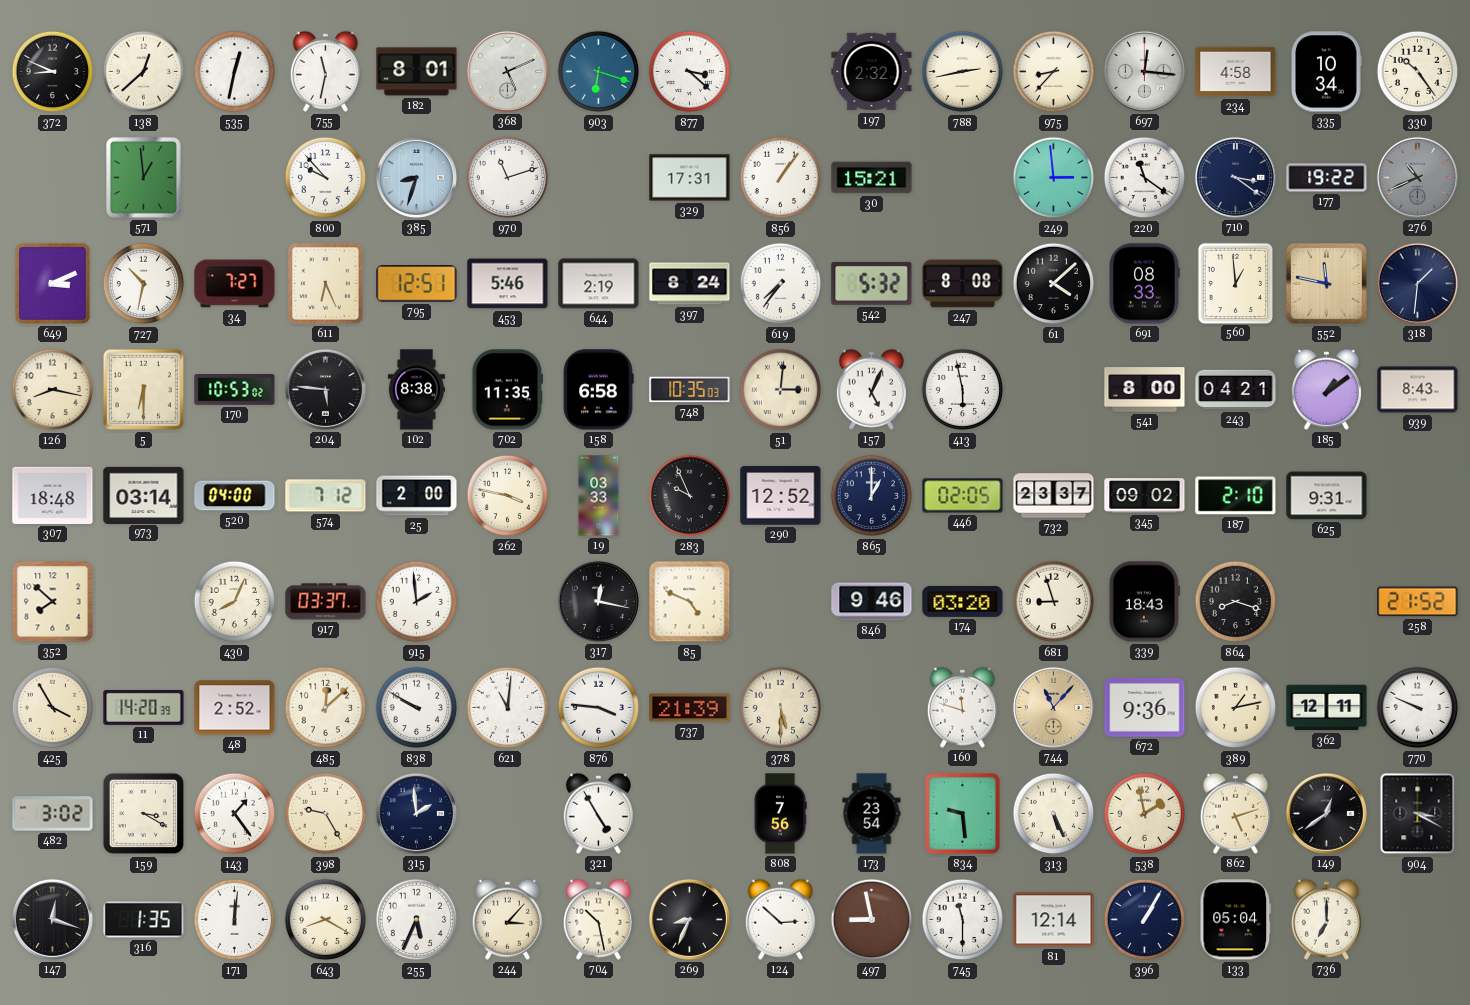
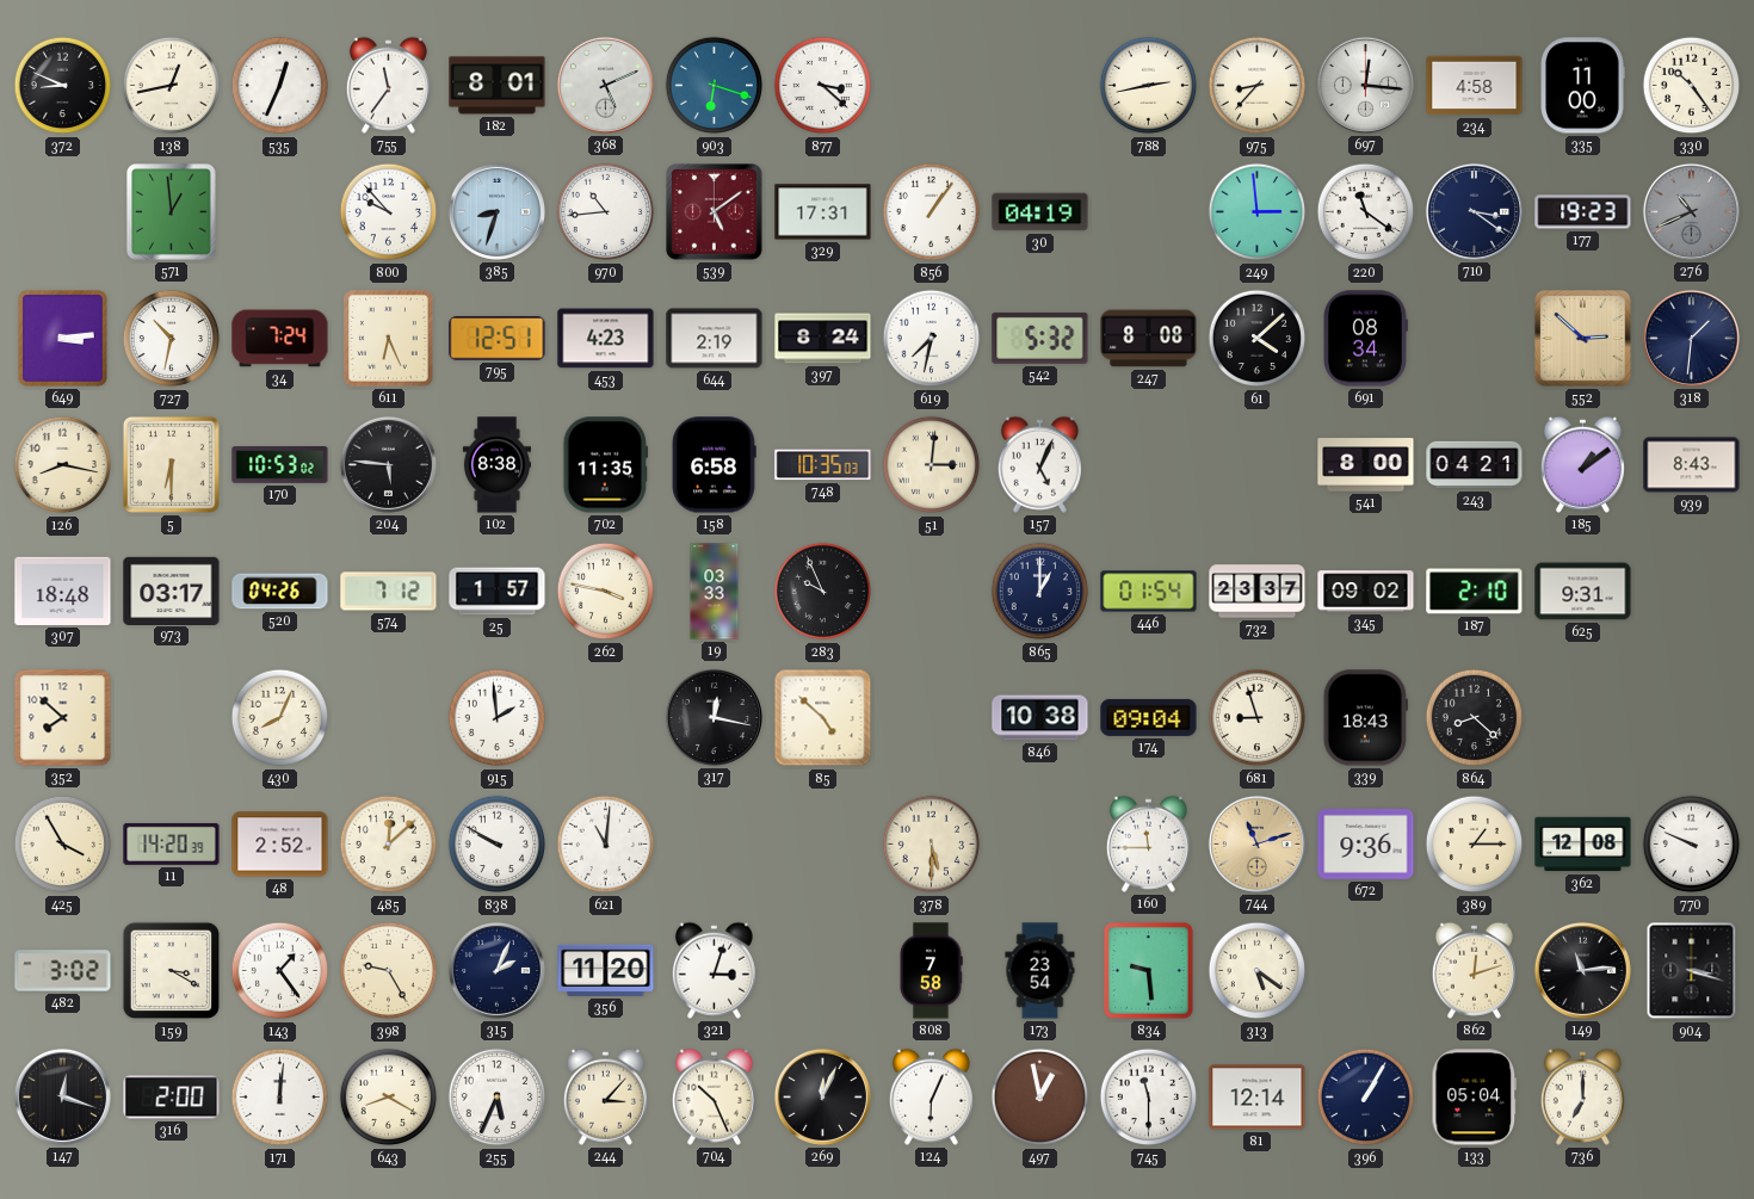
138: 12:38 -> 12:43
535: 12:32 -> 12:34
755: 11:32 -> 11:36
197: 2:32 -> none
335: 10:34 -> 11:00
970: 11:12 -> 10:44
539: none -> 5:09
30: 15:21 -> 04:19
177: 19:22 -> 19:23
649: 3:11 -> 3:14
34: 7:27 -> 7:24
453: 5:46 -> 4:23
619: 7:36 -> 7:32
691: 08:33 -> 08:34
560: 12:59 -> none
552: 11:47 -> 2:52
413: 5:58 -> none
973: 03:14 -> 03:17
520: 04:00 -> 04:26
25: 2:00 -> 1:57
290: 12:52 -> none
446: 02:05 -> 01:54
917: 03:37 -> none
85: 4:49 -> 4:52
846: 9:46 -> 10:38
174: 03:20 -> 09:04
864: 8:18 -> 8:22
258: 21:52 -> none
876: 3:46 -> none
737: 21:39 -> none
160: 11:48 -> 11:45
744: 11:07 -> 11:12
389: 1:13 -> 1:15
362: 12:11 -> 12:08
315: 1:59 -> 2:04
356: none -> 11:20
321: 4:55 -> 3:03
808: 7:56 -> 7:58
313: 5:26 -> 5:21
538: 1:58 -> none
862: 5:12 -> 12:12
149: 12:39 -> 11:14
904: 3:20 -> 3:18
316: 1:35 -> 2:00
704: 10:28 -> 10:26
269: 8:34 -> 12:04
124: 2:52 -> 6:04
497: 8:58 -> 12:58
